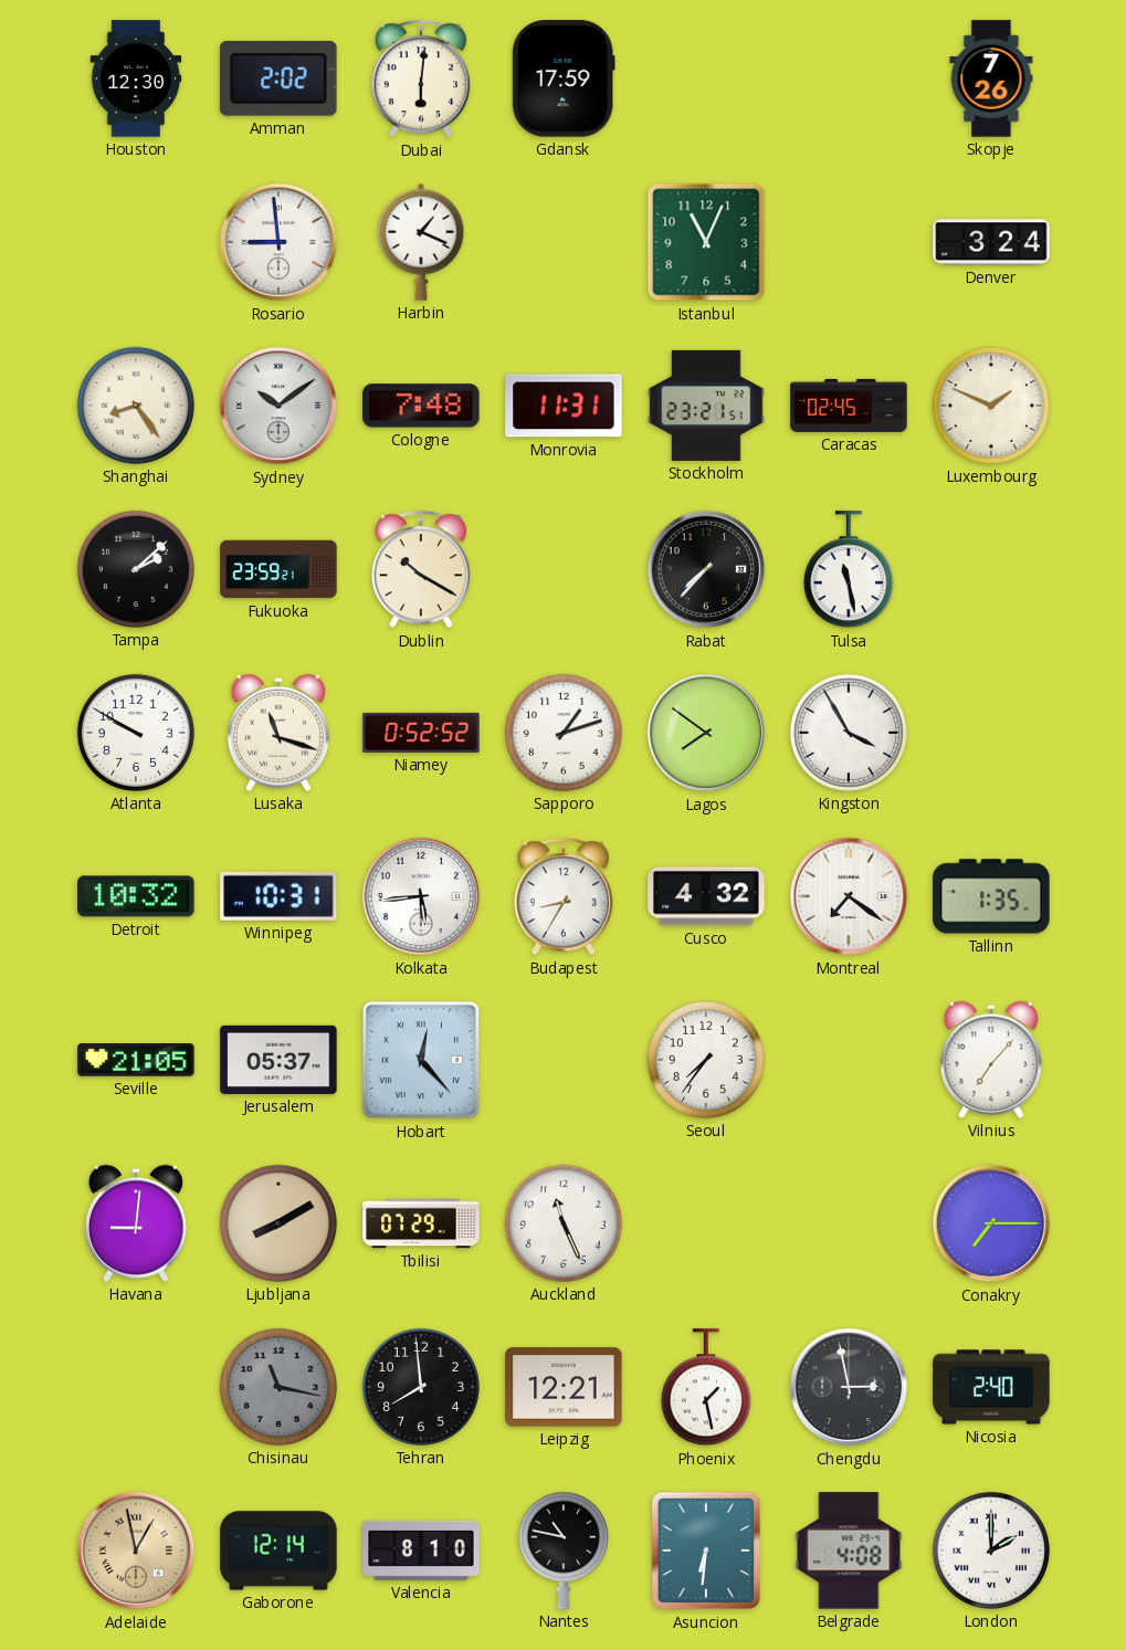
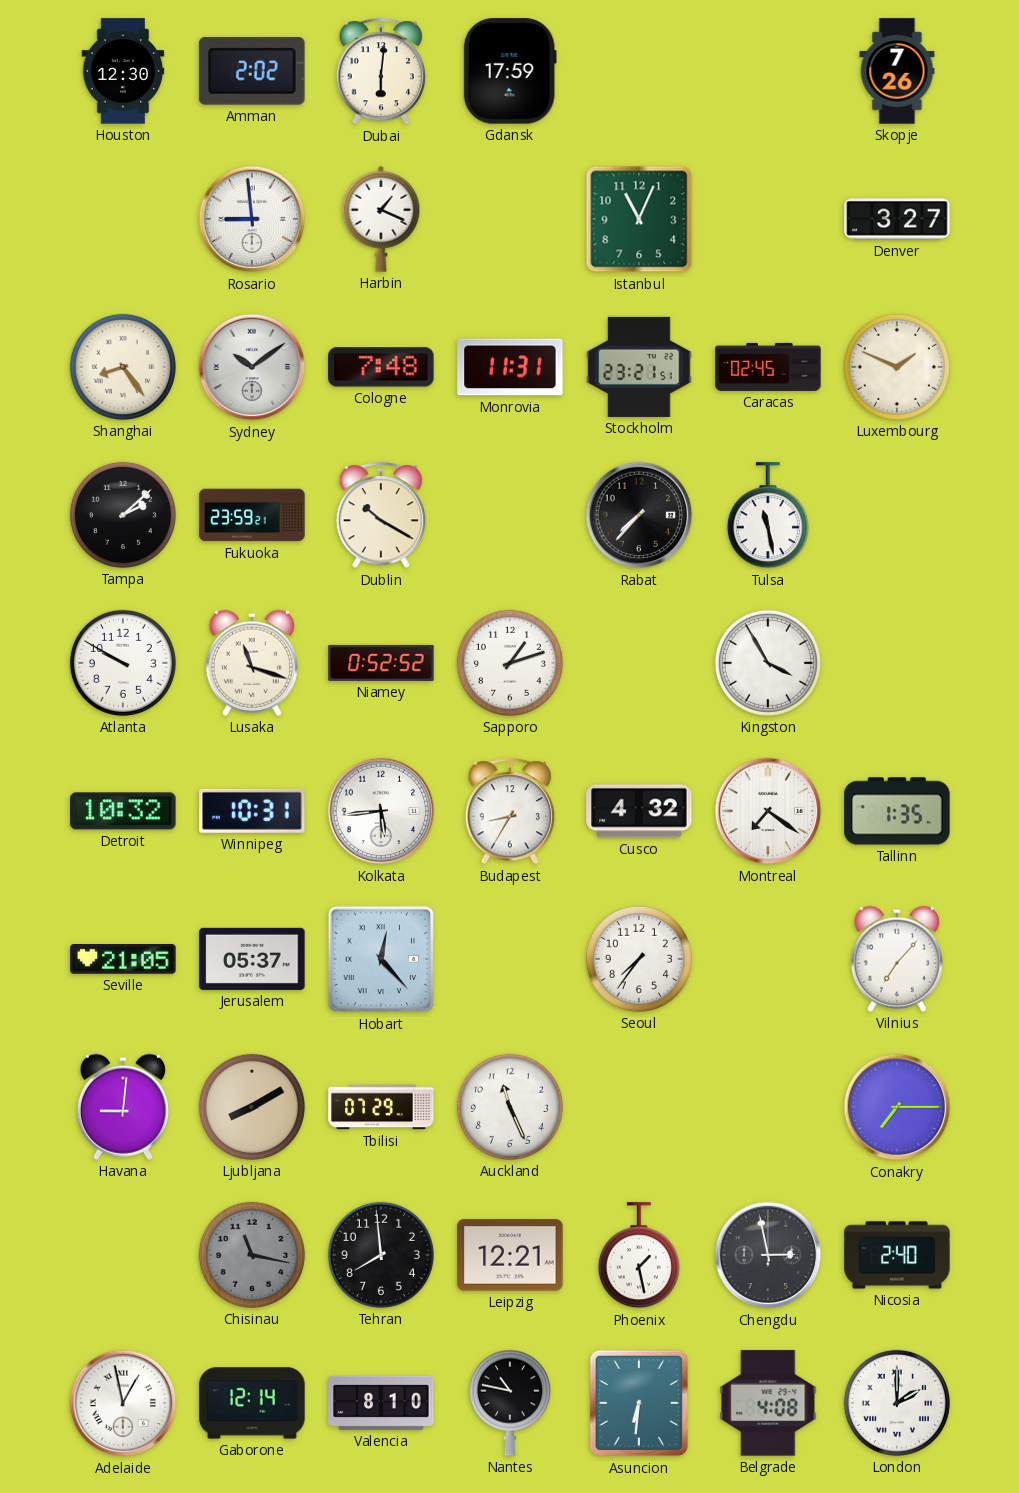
Denver: 3:24 -> 3:27
Lagos: 7:51 -> none
Adelaide dial: champagne -> white
